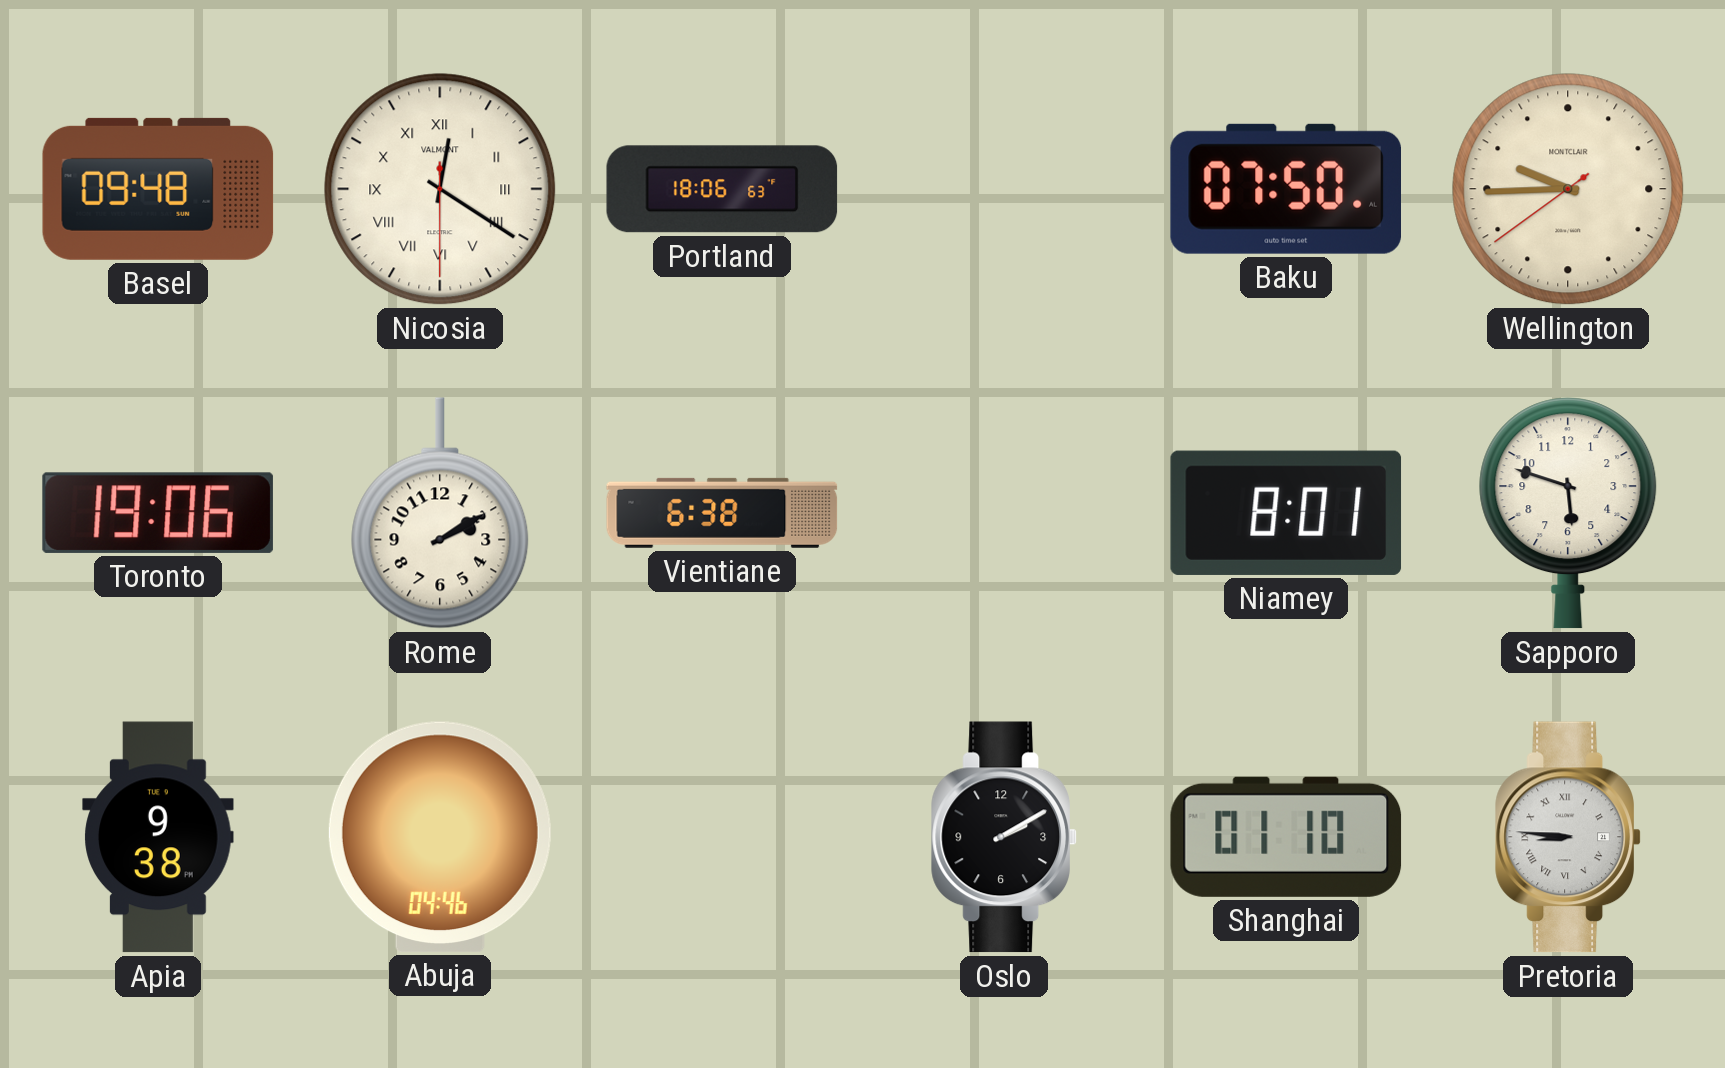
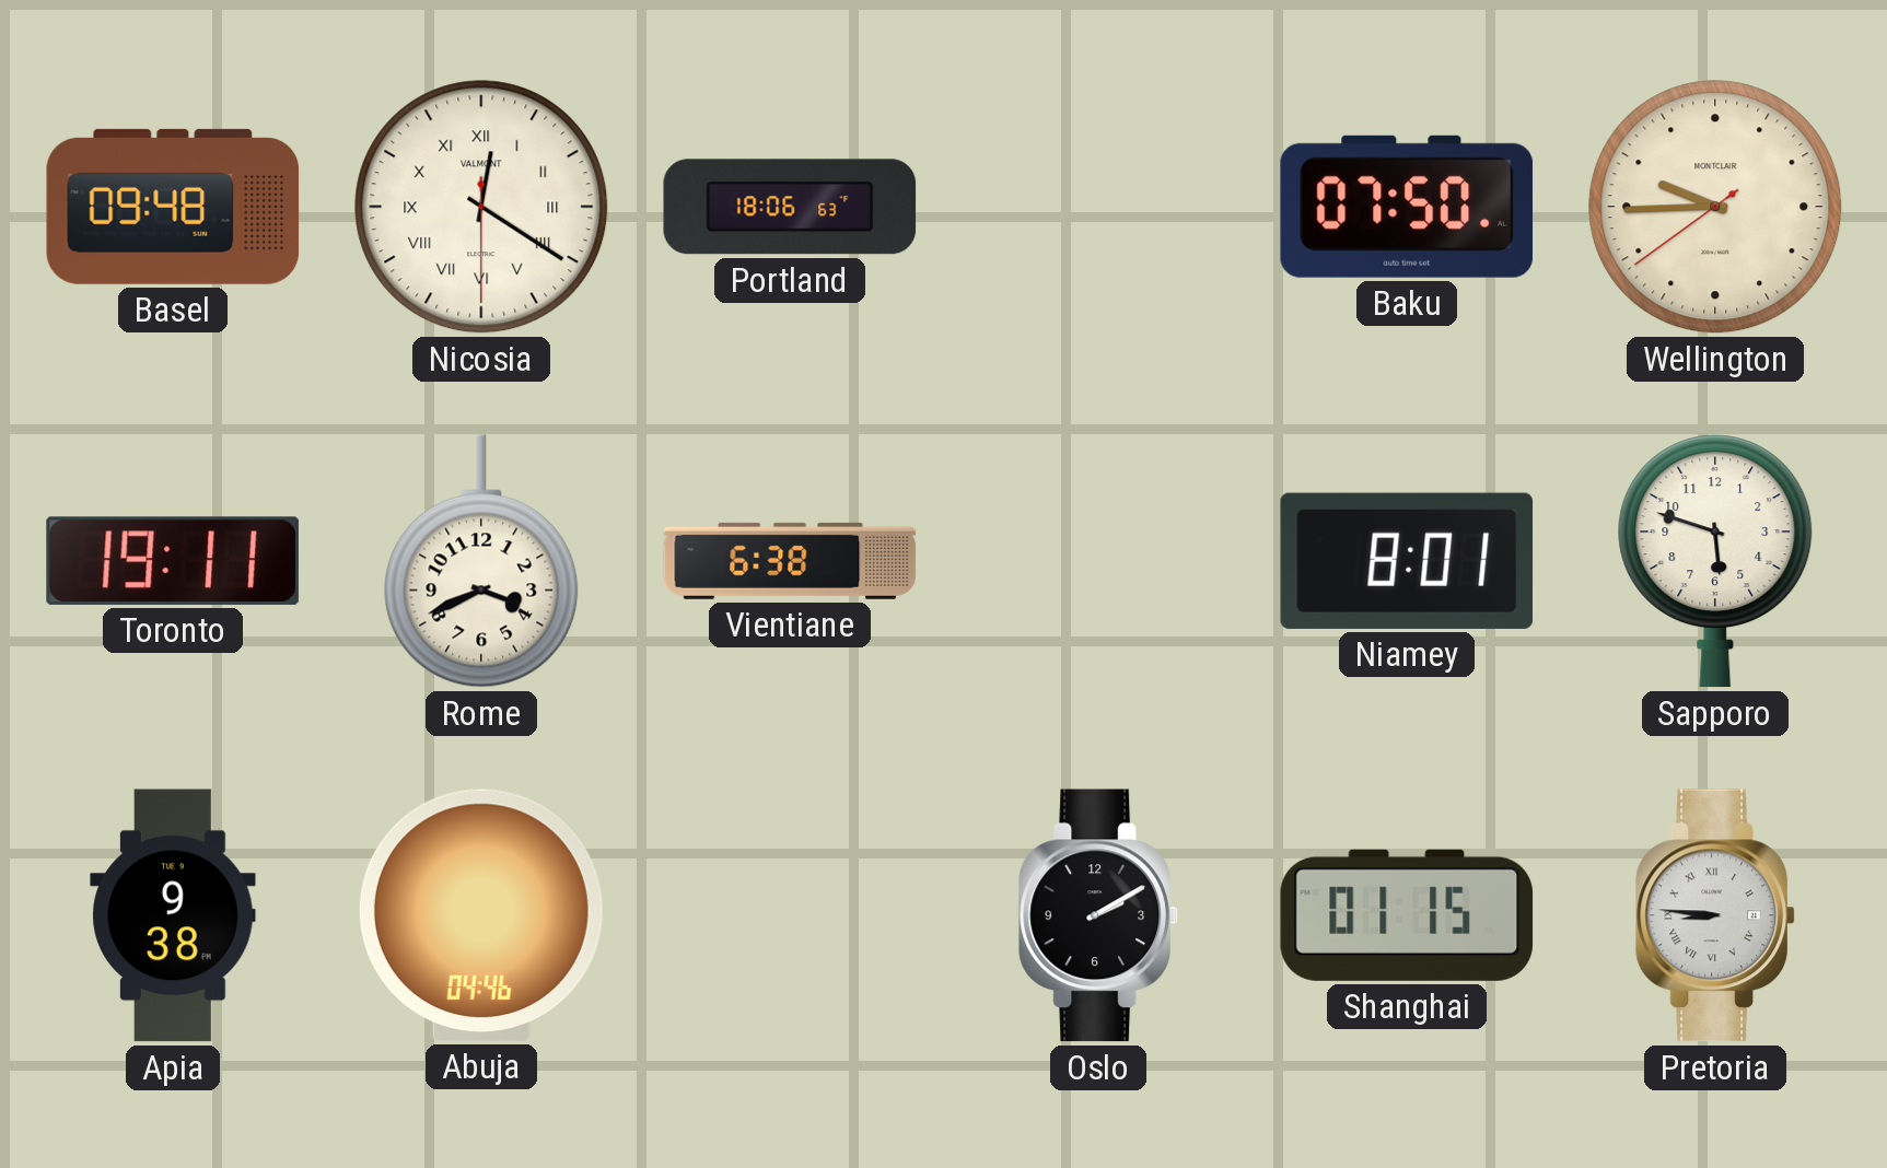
Toronto: 19:06 -> 19:11
Rome: 2:10 -> 3:41
Shanghai: 01:10 -> 01:15
